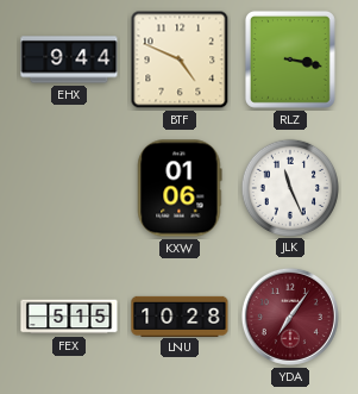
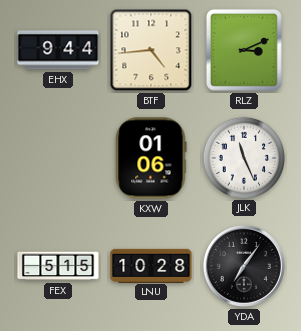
BTF: 4:49 -> 4:44
RLZ: 3:17 -> 3:11
YDA dial: burgundy -> black
